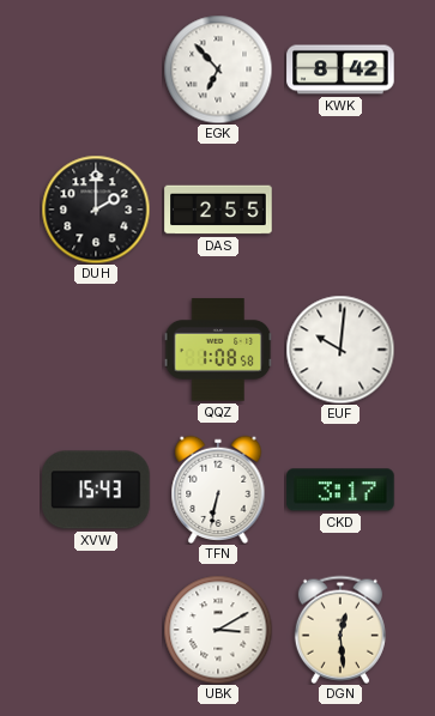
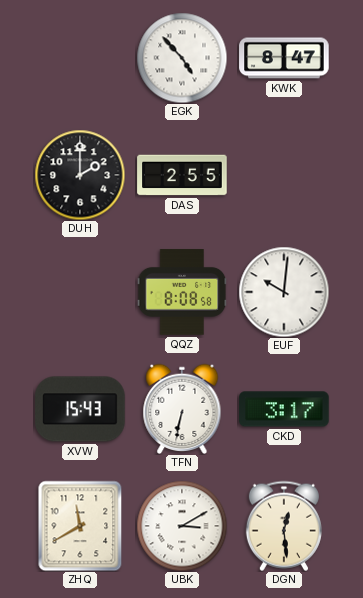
EGK: 6:53 -> 4:53
KWK: 8:42 -> 8:47
QQZ: 1:08 -> 8:08
ZHQ: none -> 11:40
